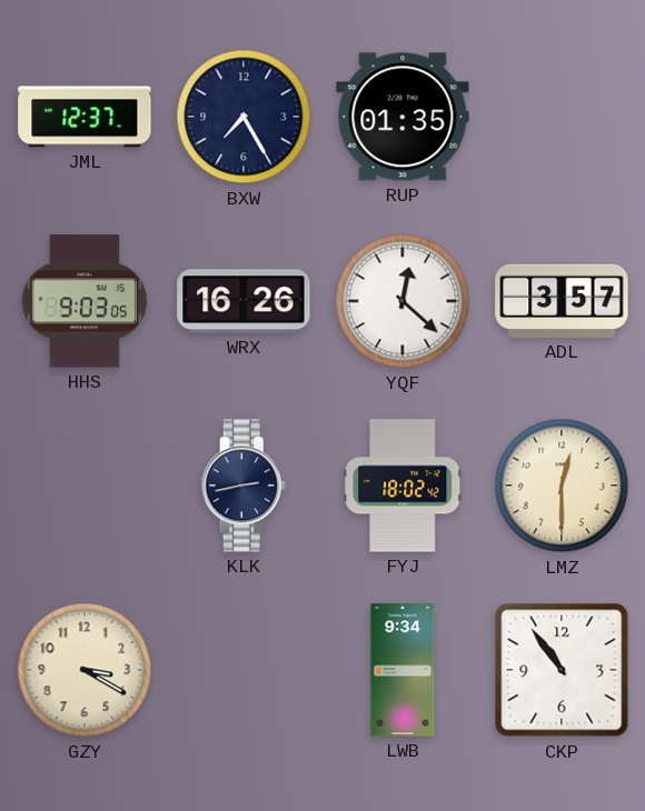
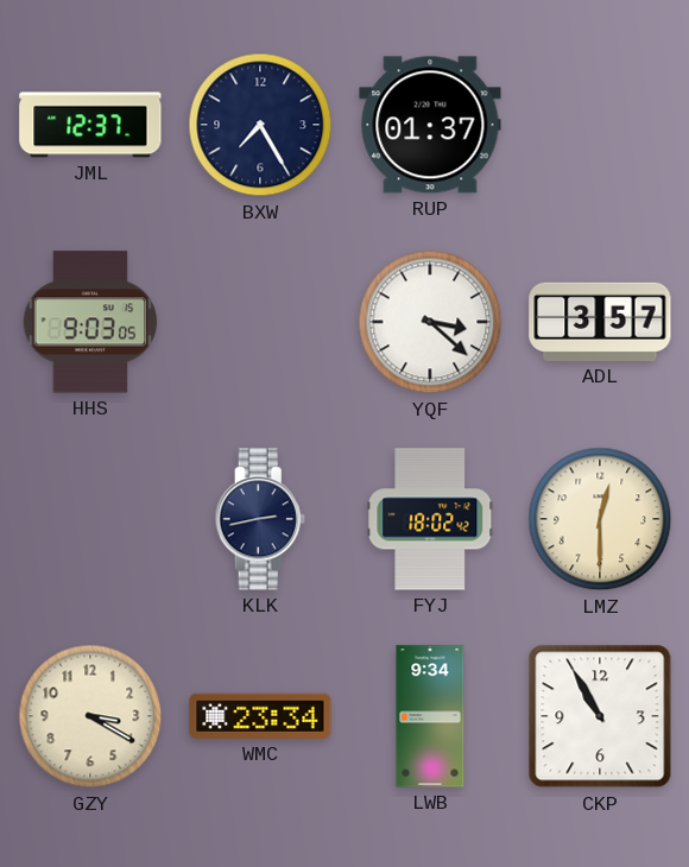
RUP: 01:35 -> 01:37
WRX: 16:26 -> none
YQF: 12:22 -> 3:22
WMC: none -> 23:34
CKP: 10:54 -> 10:55
